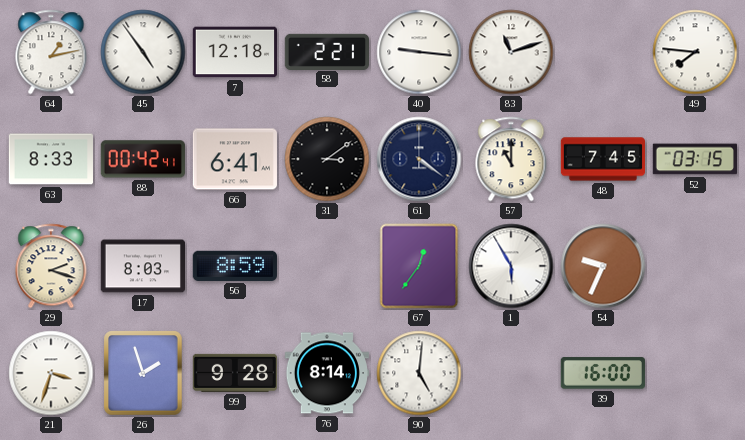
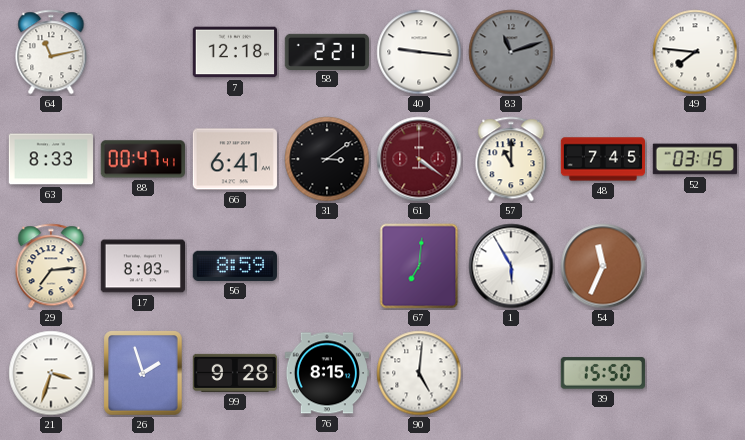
64: 1:13 -> 11:13
45: 4:54 -> none
83 dial: white -> grey
88: 00:42 -> 00:47
61 dial: navy -> burgundy
29: 2:18 -> 7:14
67: 12:36 -> 7:01
54: 9:34 -> 11:34
76: 8:14 -> 8:15
39: 16:00 -> 15:50
